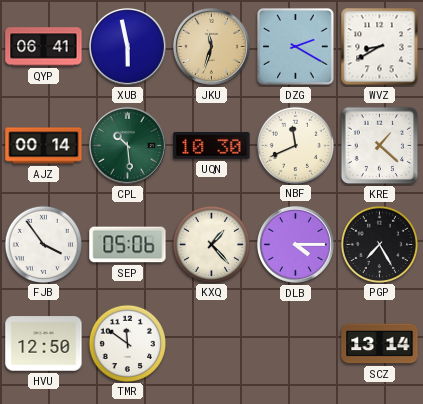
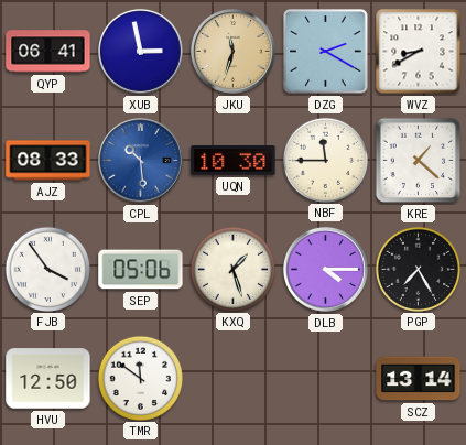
XUB: 5:58 -> 2:58
AJZ: 00:14 -> 08:33
CPL dial: green -> blue
NBF: 11:41 -> 11:45
KXQ: 1:23 -> 1:27
